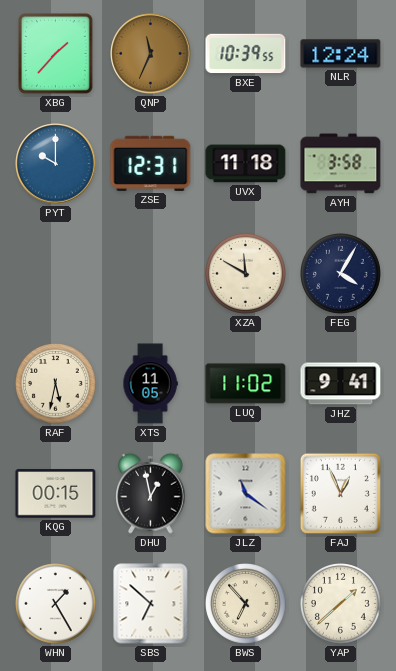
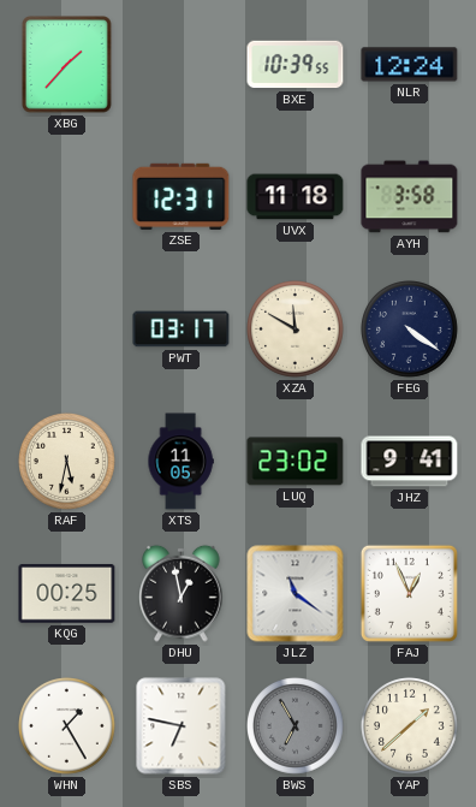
QNP: 11:34 -> none
PYT: 10:00 -> none
PWT: none -> 03:17
FEG: 4:05 -> 4:21
LUQ: 11:02 -> 23:02
KQG: 00:15 -> 00:25
SBS: 6:52 -> 6:47
BWS: 6:53 -> 6:55
BWS dial: cream -> grey
